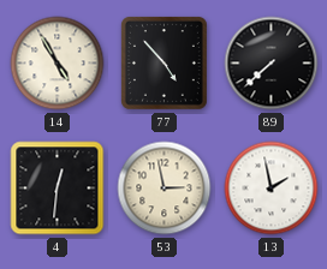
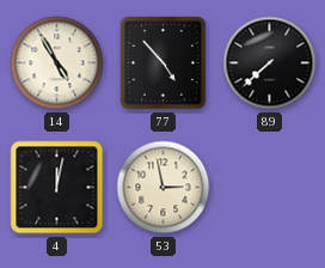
4: 12:31 -> 12:02
13: 1:58 -> none
